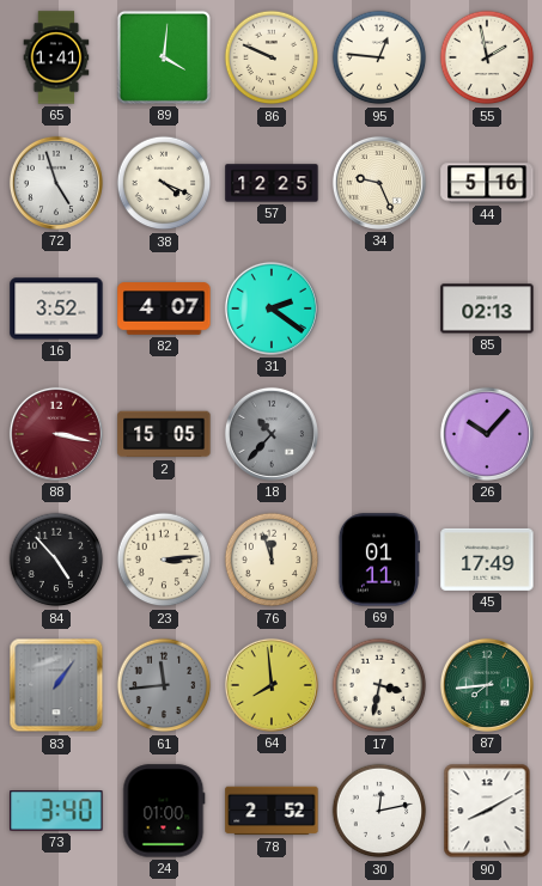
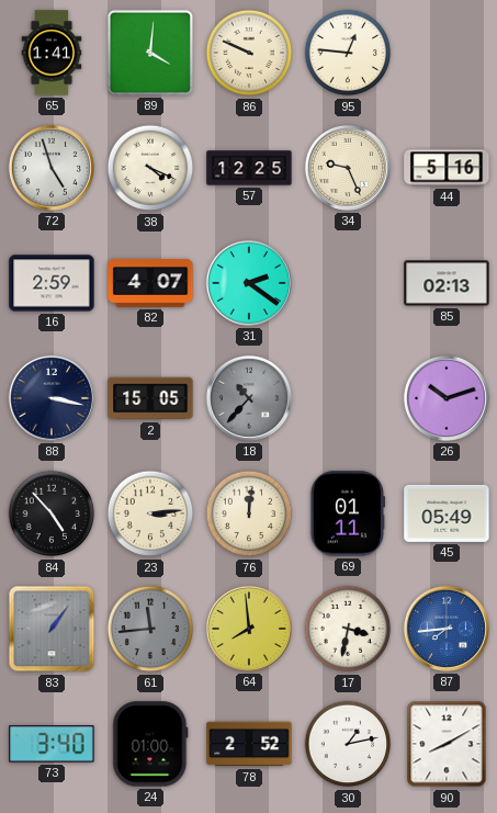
55: 1:58 -> none
16: 3:52 -> 2:59
88 dial: burgundy -> navy
26: 10:07 -> 10:12
76: 11:57 -> 12:01
45: 17:49 -> 05:49
87 dial: green -> blue
30: 12:13 -> 1:13
